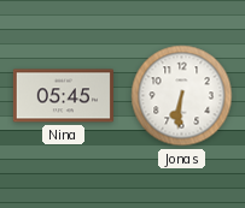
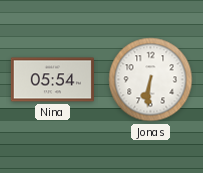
Nina: 05:45 -> 05:54
